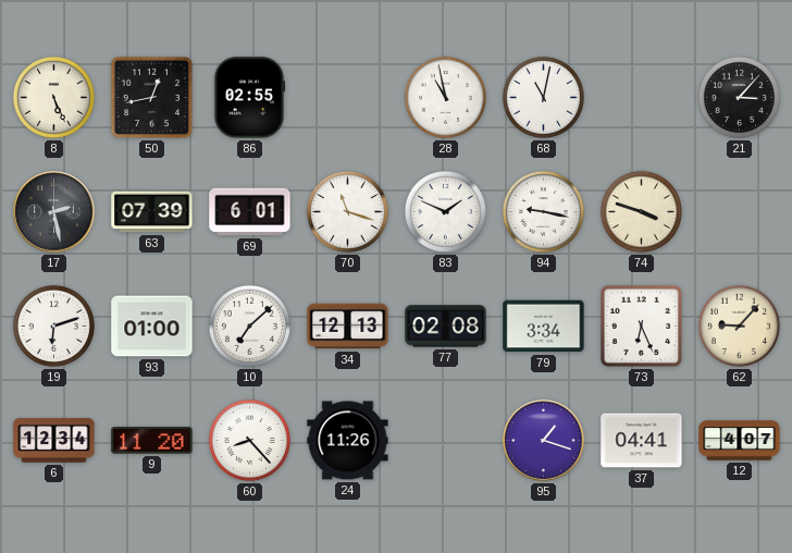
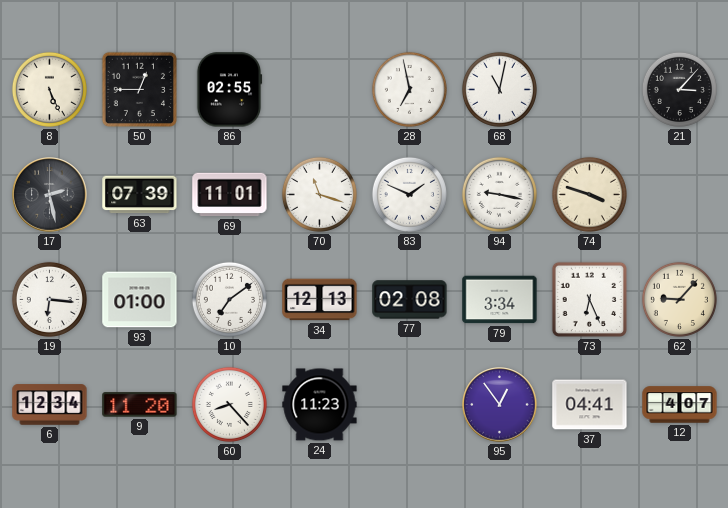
50: 12:43 -> 12:45
28: 10:58 -> 6:58
69: 6:01 -> 11:01
19: 6:12 -> 6:16
10: 7:08 -> 7:09
24: 11:26 -> 11:23
95: 1:18 -> 12:54
